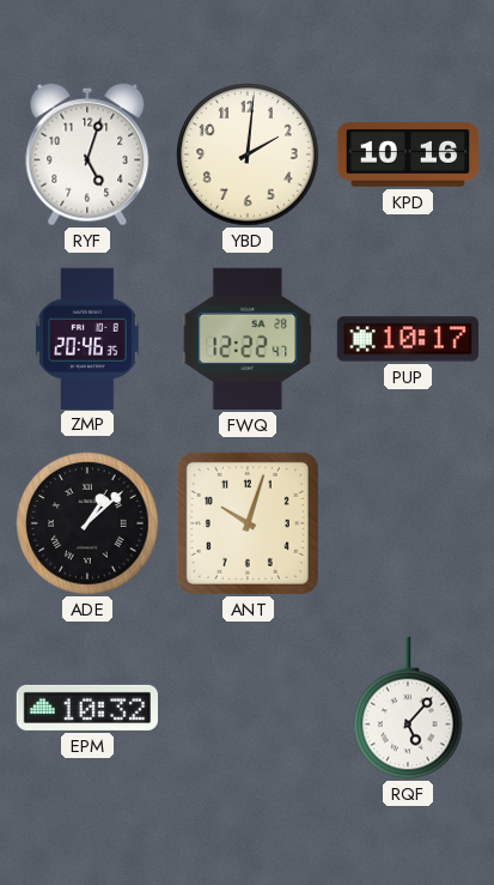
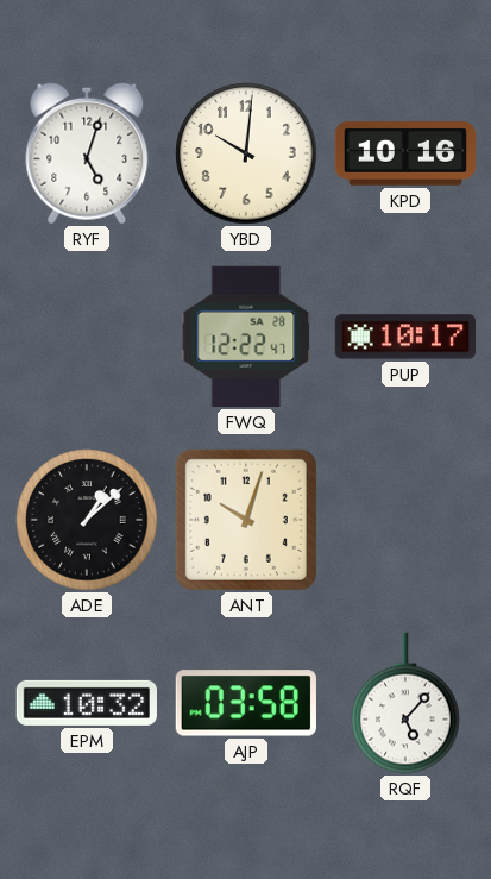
YBD: 2:01 -> 10:01
ZMP: 20:46 -> none
AJP: none -> 03:58
